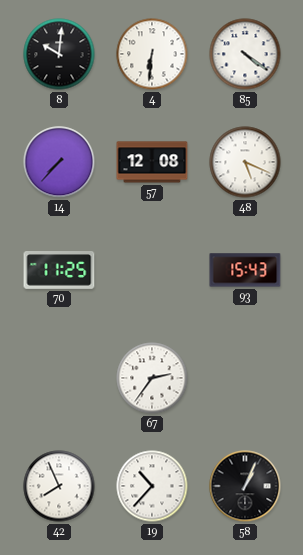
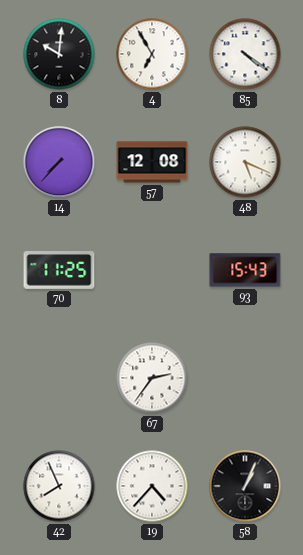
4: 6:31 -> 6:55
19: 10:37 -> 4:37
